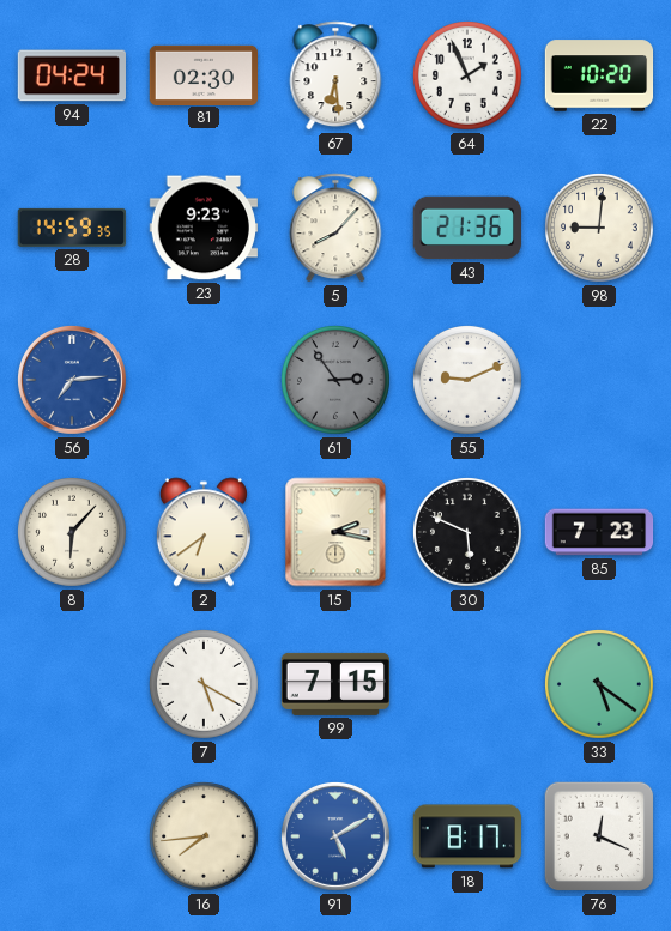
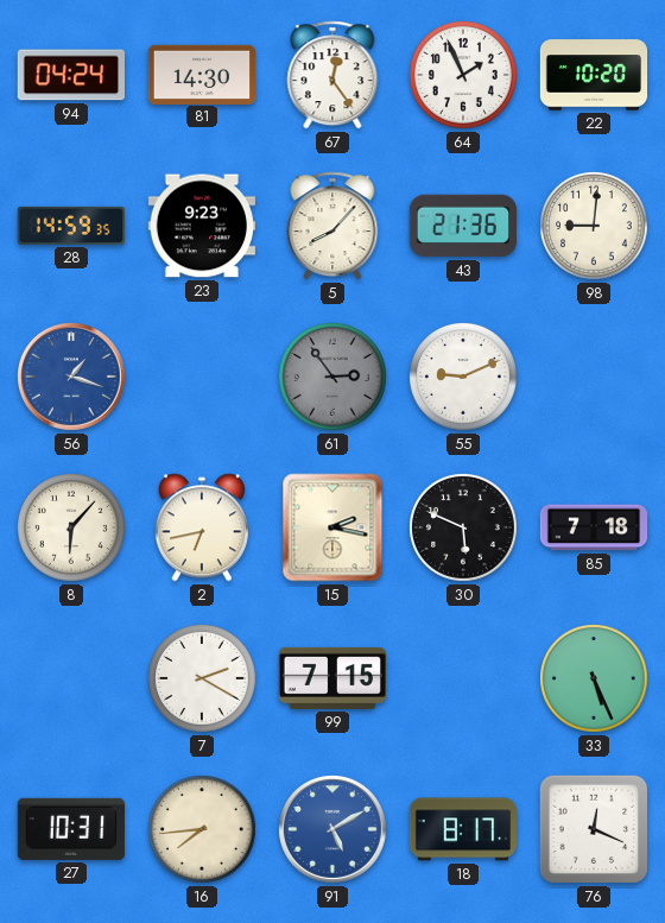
81: 02:30 -> 14:30
67: 6:29 -> 12:24
56: 7:14 -> 1:18
2: 6:39 -> 6:43
85: 7:23 -> 7:18
7: 5:20 -> 2:20
33: 5:21 -> 5:26
27: none -> 10:31
